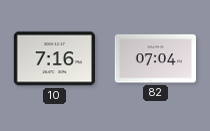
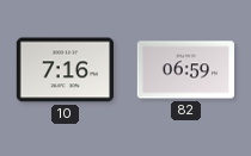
82: 07:04 -> 06:59
